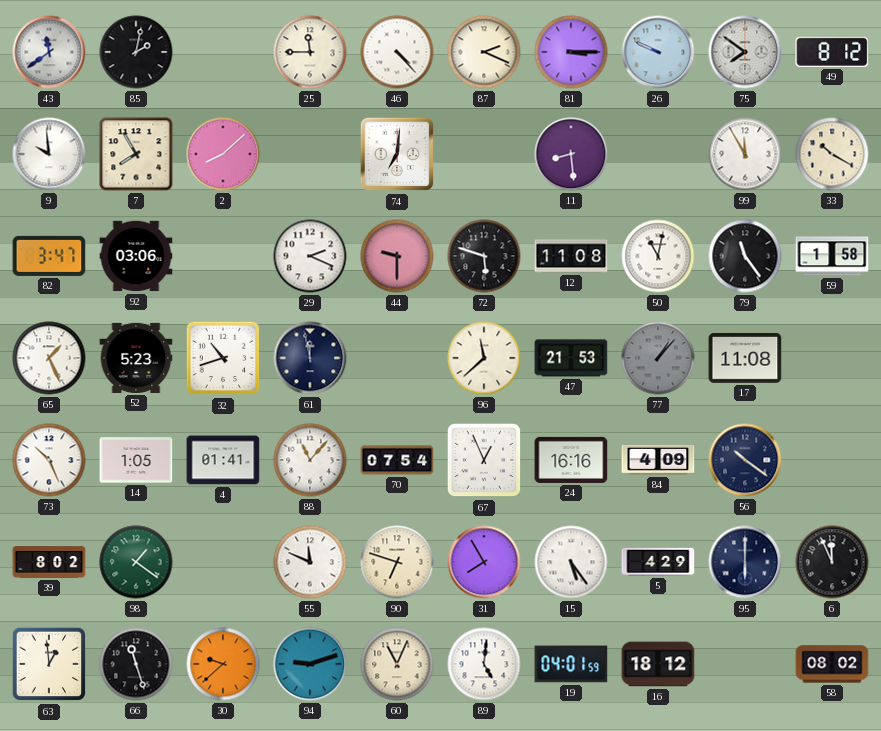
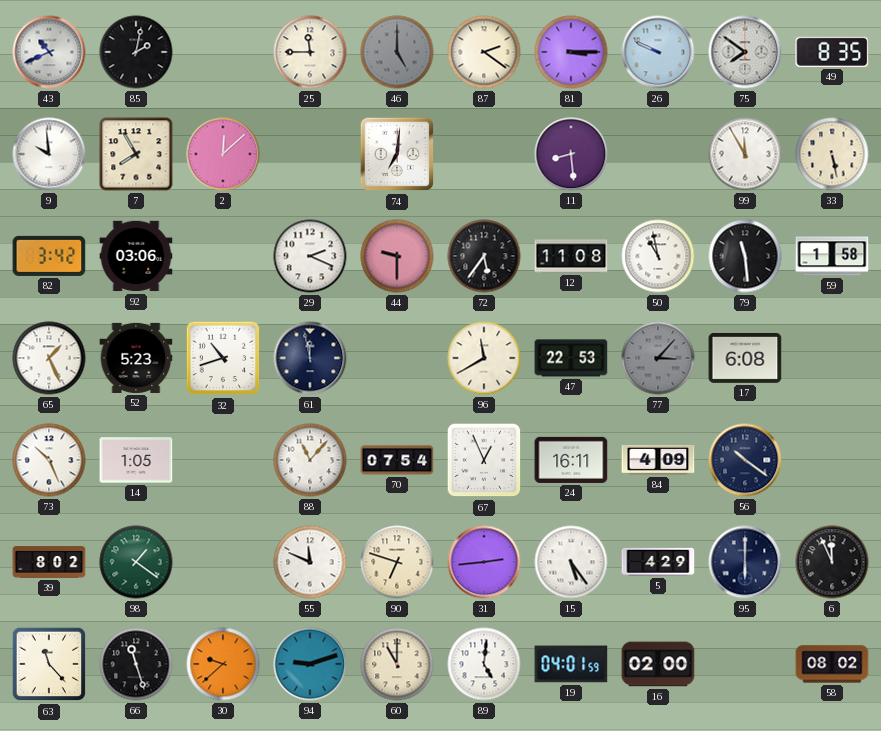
43: 11:39 -> 10:41
46: 4:23 -> 5:00
46 dial: white -> grey
87: 2:19 -> 2:21
49: 8:12 -> 8:35
2: 8:08 -> 12:08
33: 10:20 -> 5:28
82: 3:47 -> 3:42
72: 5:48 -> 5:36
50: 11:02 -> 10:58
79: 11:24 -> 11:29
96: 11:38 -> 11:40
47: 21:53 -> 22:53
77: 1:07 -> 3:07
17: 11:08 -> 6:08
4: 01:41 -> none
24: 16:16 -> 16:11
31: 7:55 -> 2:44
63: 12:59 -> 11:23
60: 11:04 -> 11:00
16: 18:12 -> 02:00
